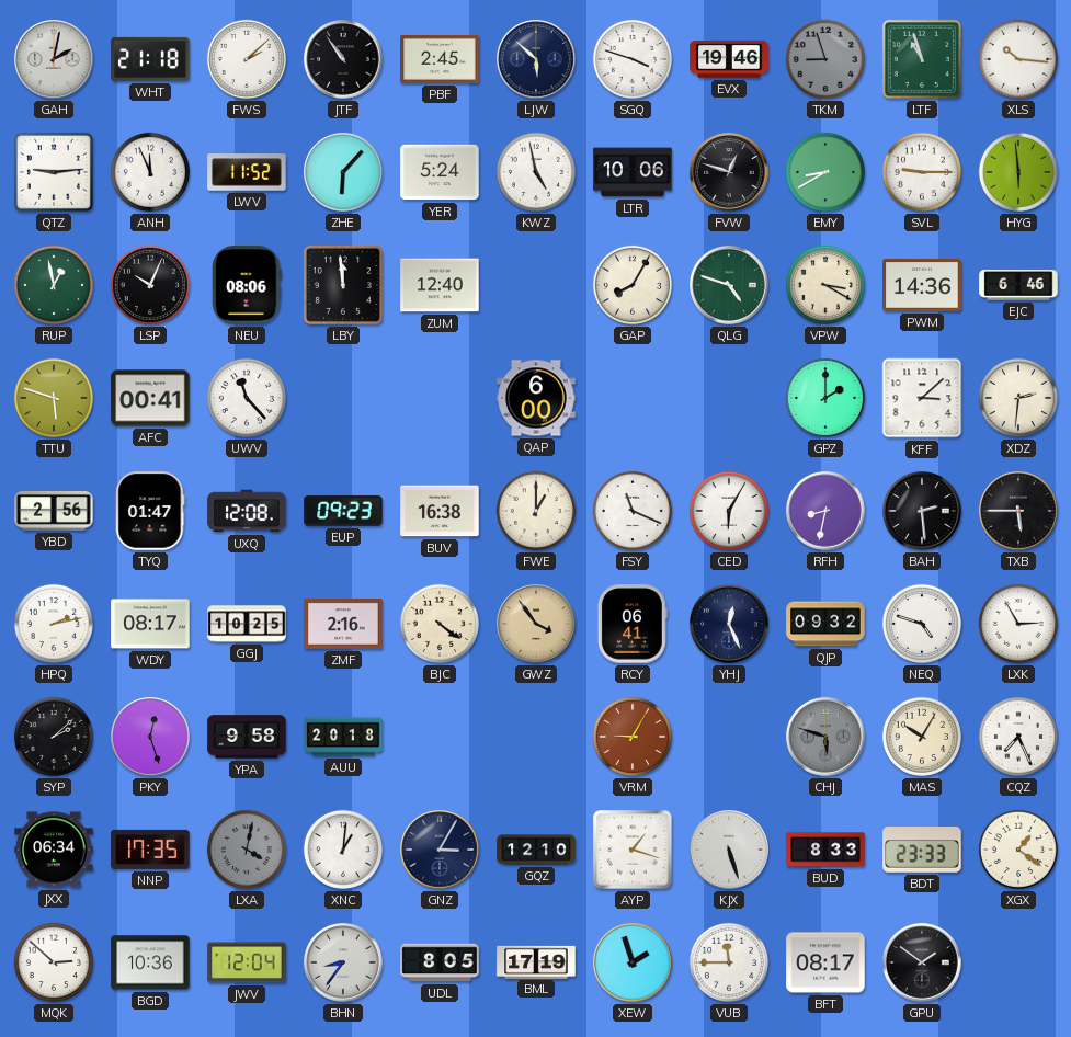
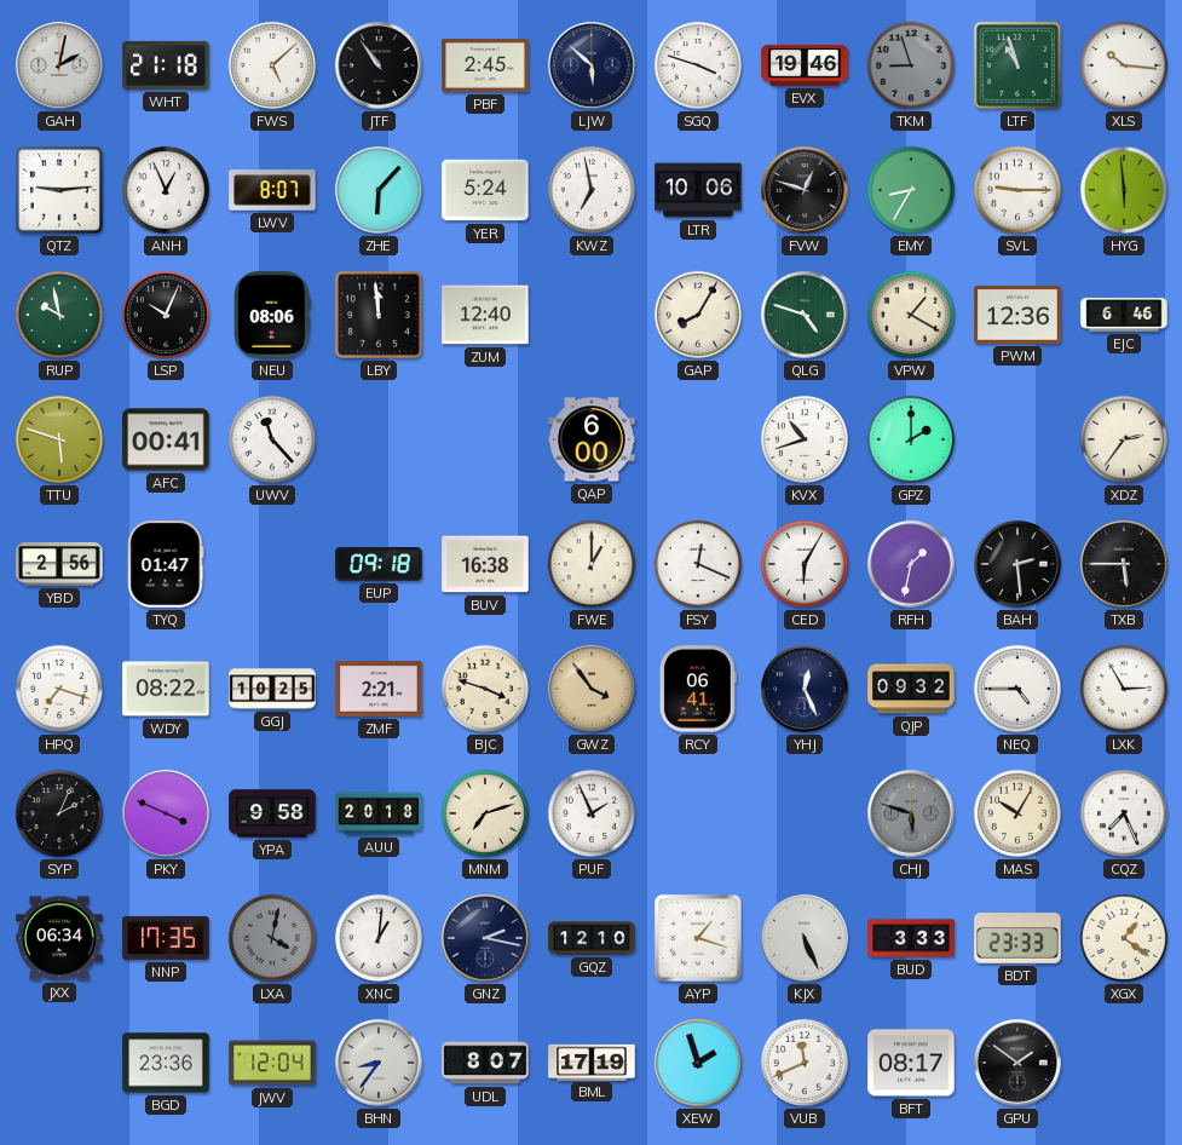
FWS: 2:08 -> 5:08
ANH: 11:56 -> 12:56
LWV: 11:52 -> 8:07
KWZ: 4:58 -> 6:58
EMY: 8:40 -> 8:35
RUP: 12:58 -> 9:58
VPW: 3:20 -> 1:20
PWM: 14:36 -> 12:36
KVX: none -> 10:42
KFF: 3:08 -> none
XDZ: 2:31 -> 2:36
UXQ: 12:08 -> none
EUP: 09:23 -> 09:18
FSY: 11:19 -> 12:19
RFH: 8:32 -> 1:32
HPQ: 2:13 -> 7:18
WDY: 08:17 -> 08:22
ZMF: 2:16 -> 2:21
BJC: 4:21 -> 3:48
NEQ: 4:48 -> 4:45
SYP: 2:08 -> 2:04
PKY: 12:27 -> 3:49
MNM: none -> 7:12
PUF: none -> 1:56
VRM: 9:05 -> none
GNZ: 3:05 -> 2:17
KJX: 5:27 -> 5:26
BUD: 8:33 -> 3:33
MQK: 2:52 -> none
BGD: 10:36 -> 23:36
UDL: 8:05 -> 8:07
VUB: 11:45 -> 11:41
